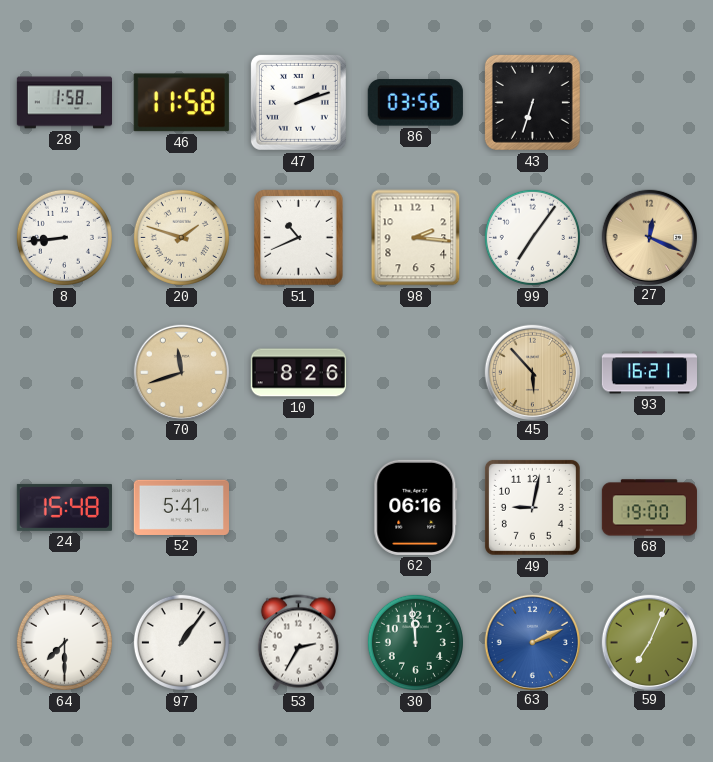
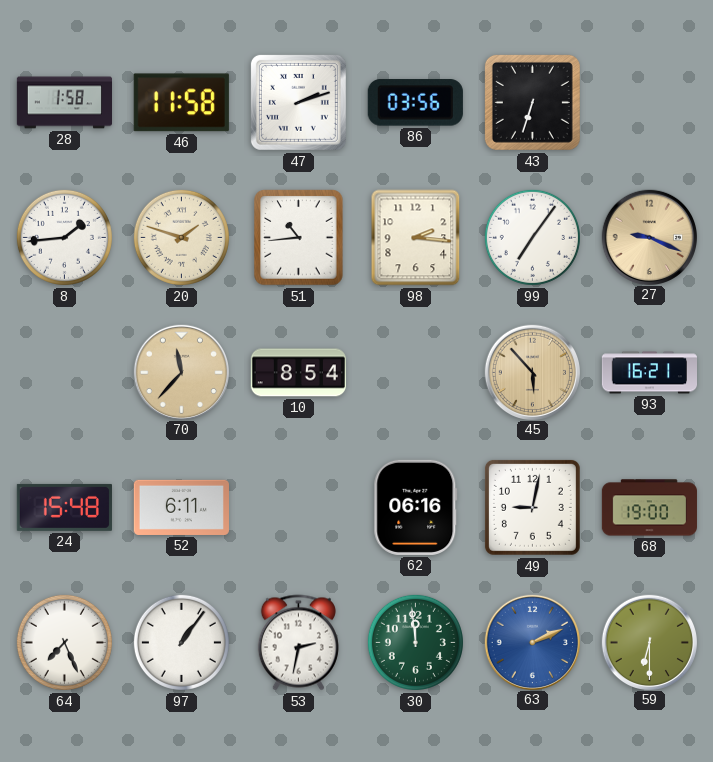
8: 8:44 -> 1:44
51: 10:41 -> 10:44
27: 12:19 -> 9:19
70: 11:42 -> 11:37
10: 8:26 -> 8:54
52: 5:41 -> 6:11
64: 7:30 -> 7:26
53: 2:35 -> 2:32
59: 7:04 -> 6:30
